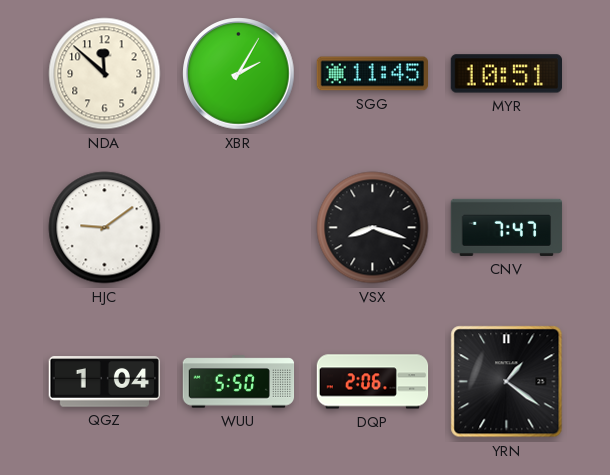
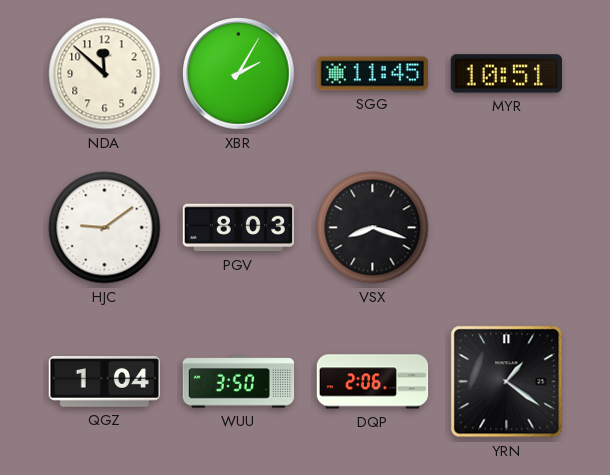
PGV: none -> 8:03
CNV: 7:47 -> none
WUU: 5:50 -> 3:50
